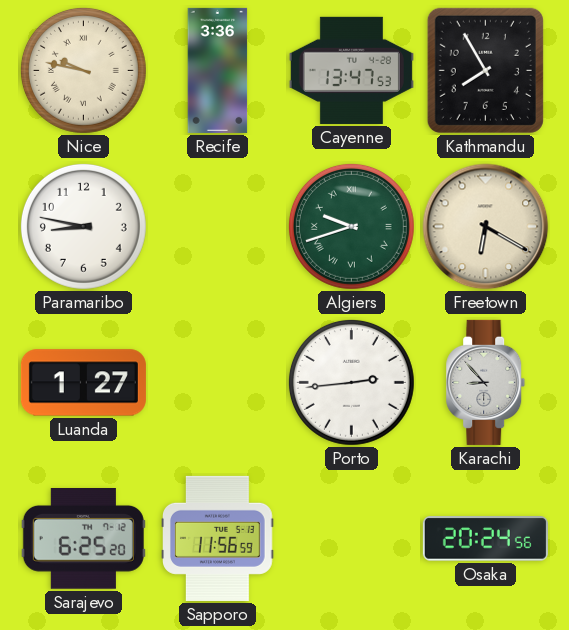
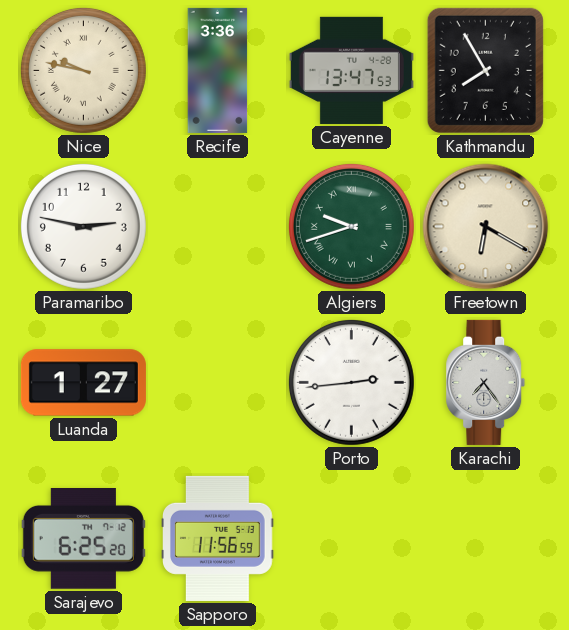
Paramaribo: 8:47 -> 2:47
Karachi: 8:53 -> 7:24
Osaka: 20:24 -> none
